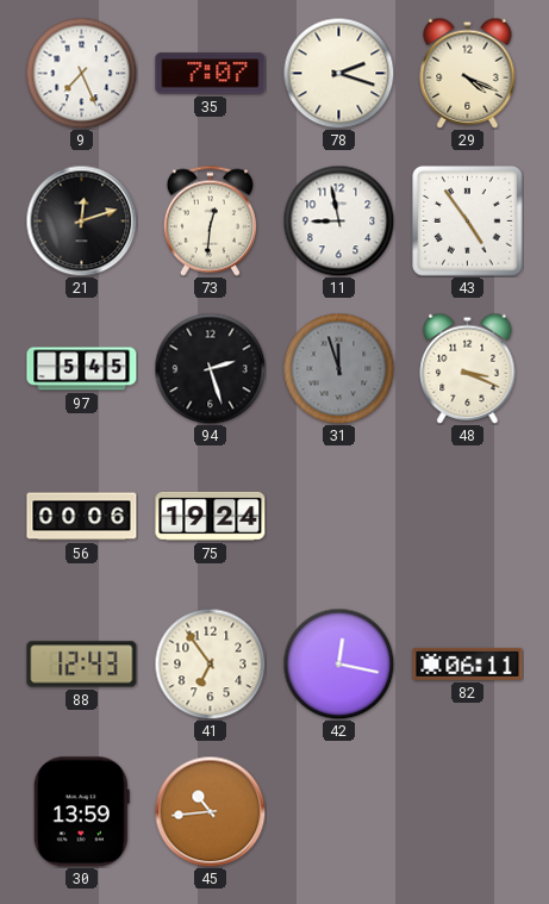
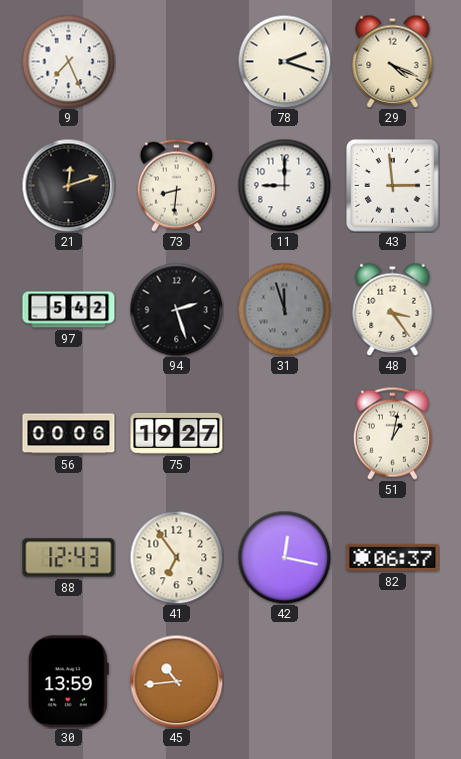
35: 7:07 -> none
73: 12:31 -> 8:31
11: 8:58 -> 9:00
43: 4:54 -> 2:59
97: 5:45 -> 5:42
48: 3:19 -> 3:24
75: 19:24 -> 19:27
51: none -> 1:02
82: 06:11 -> 06:37
